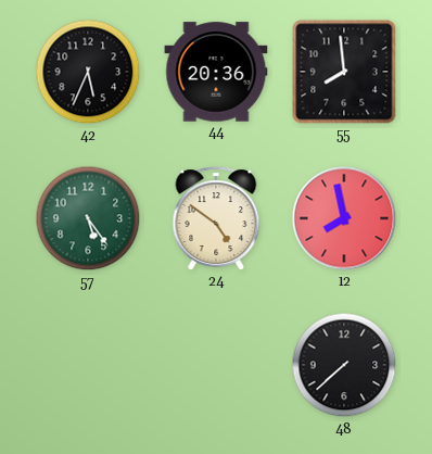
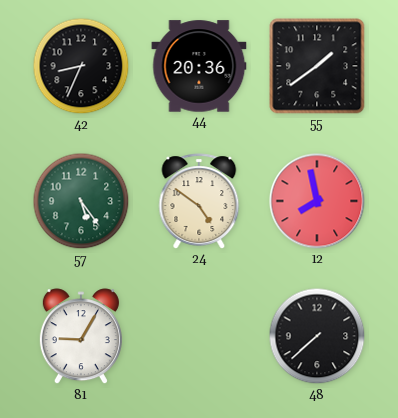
42: 5:34 -> 8:34
55: 7:59 -> 1:39
81: none -> 9:05
